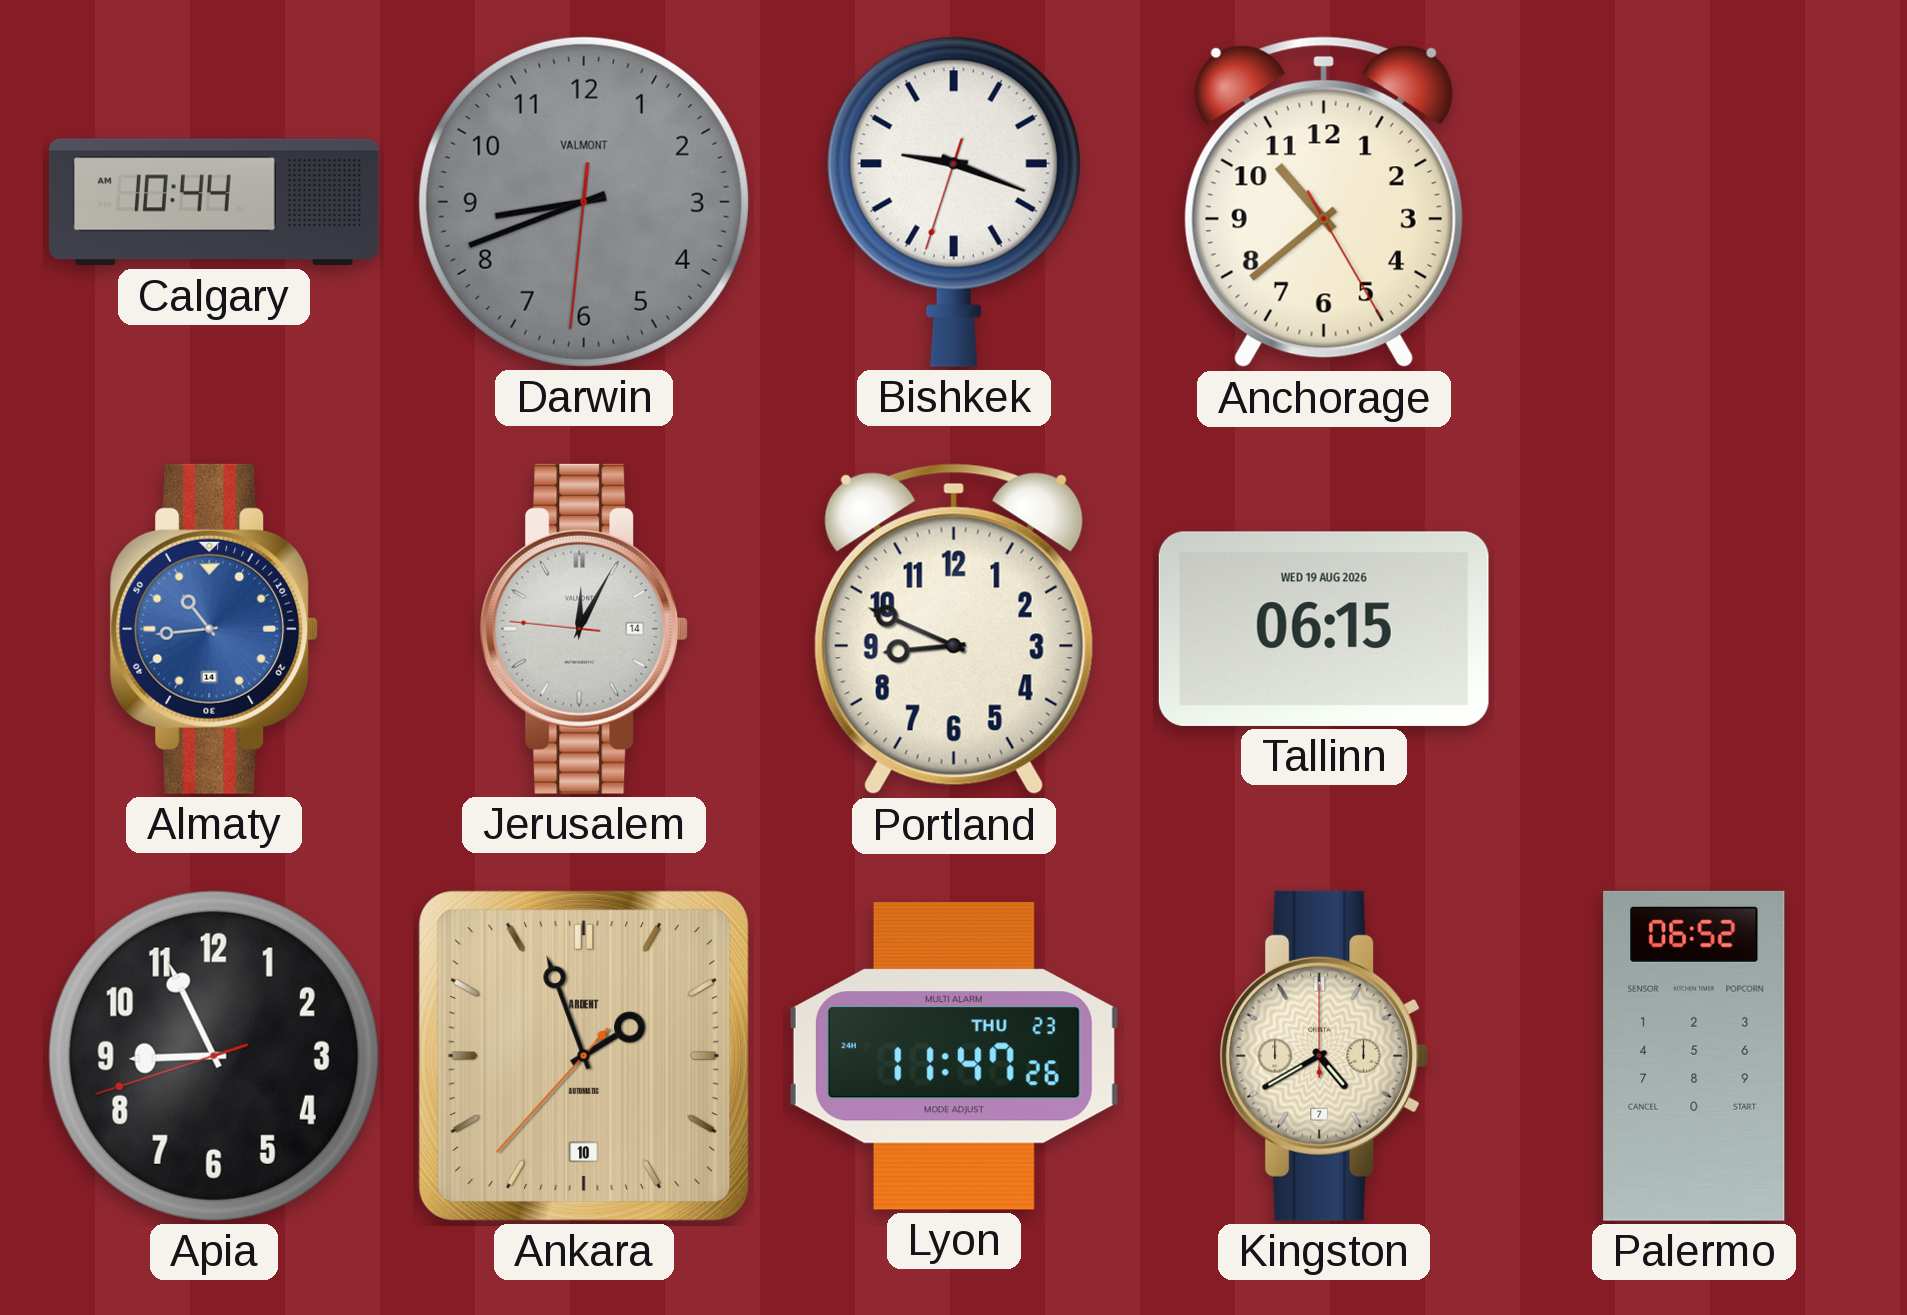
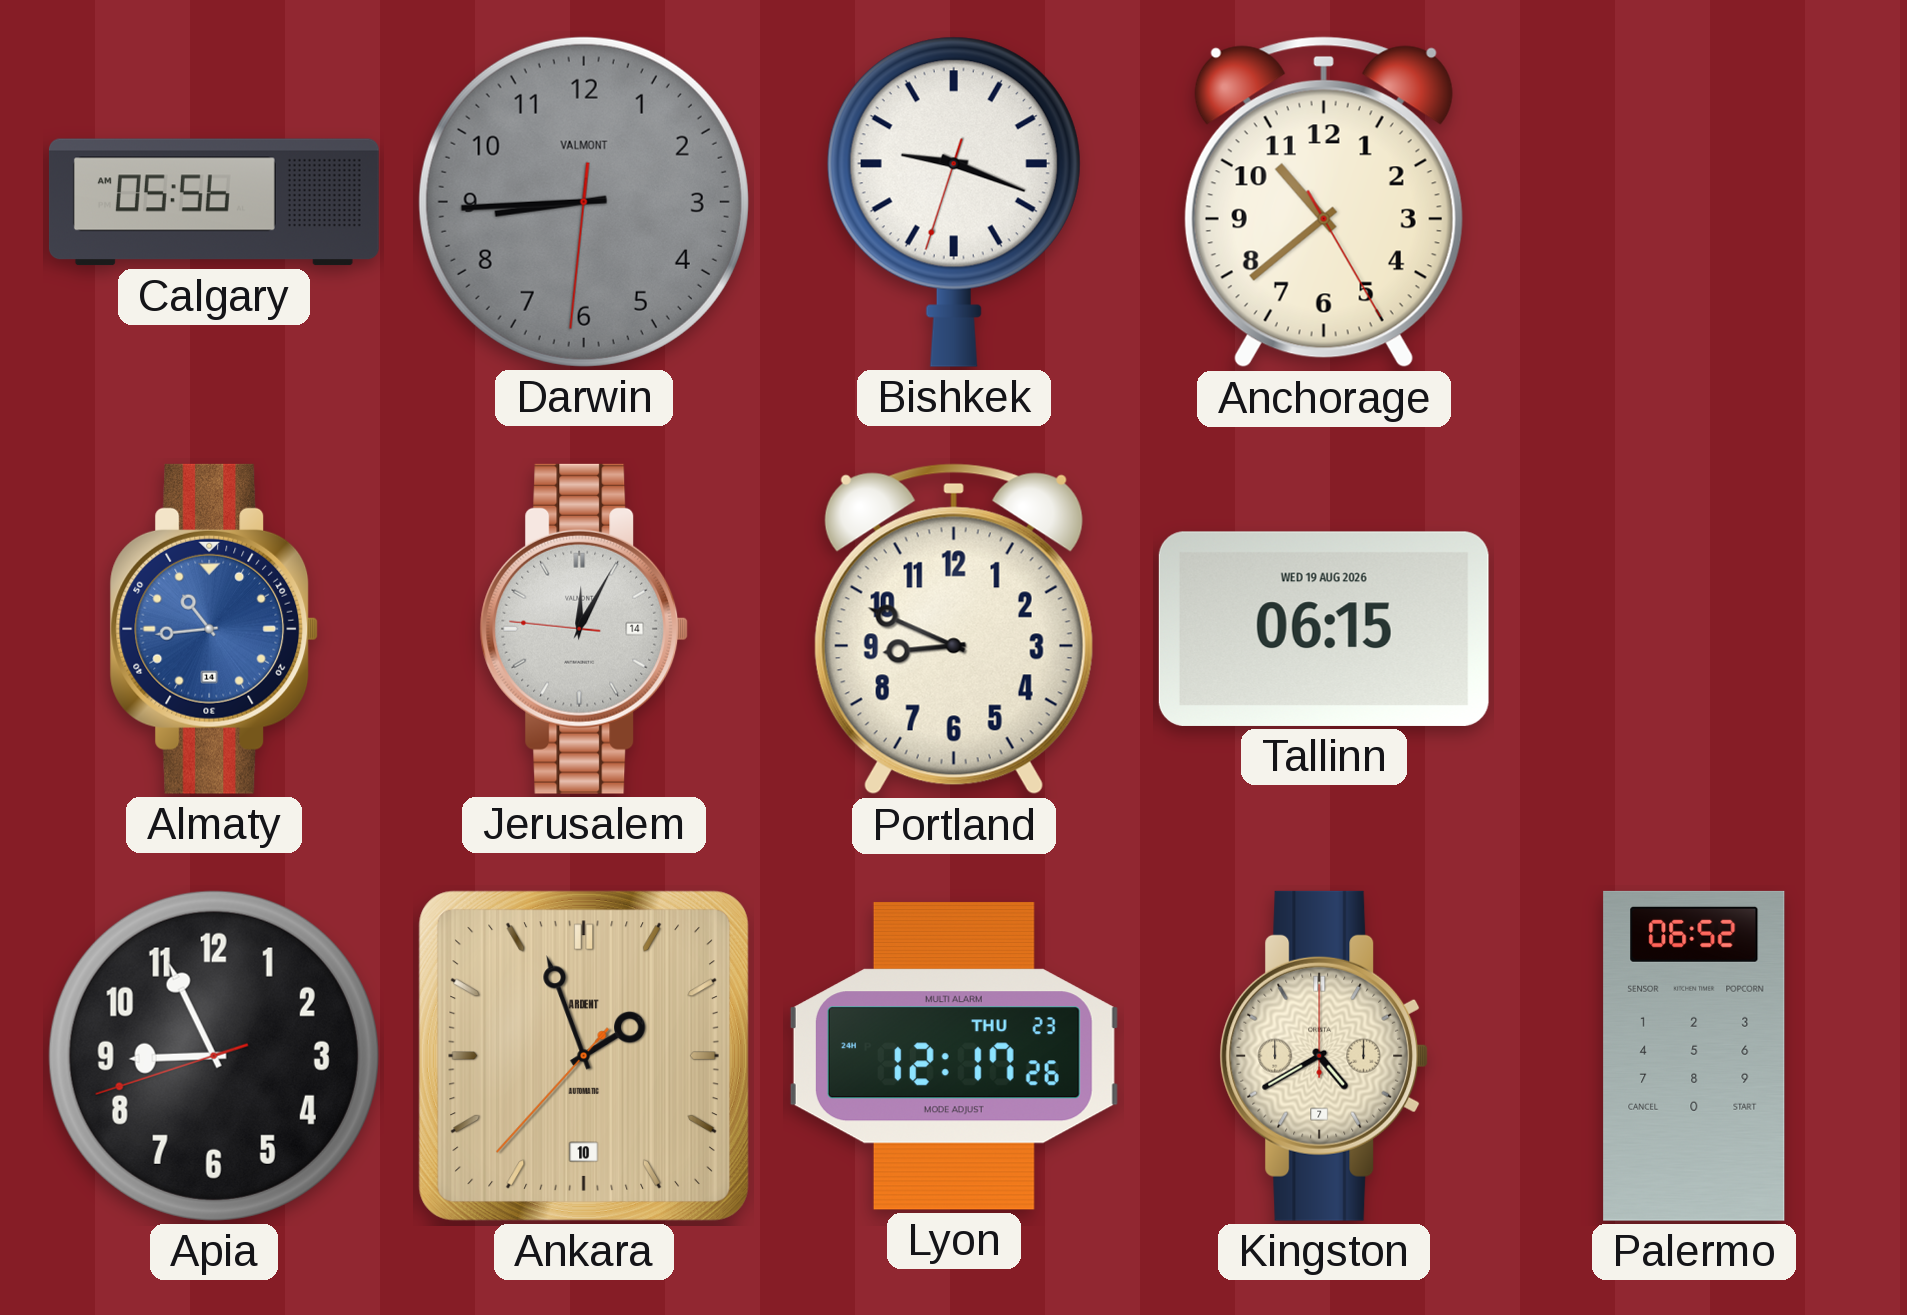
Calgary: 10:44 -> 05:56
Darwin: 8:41 -> 8:44
Lyon: 11:47 -> 12:17
